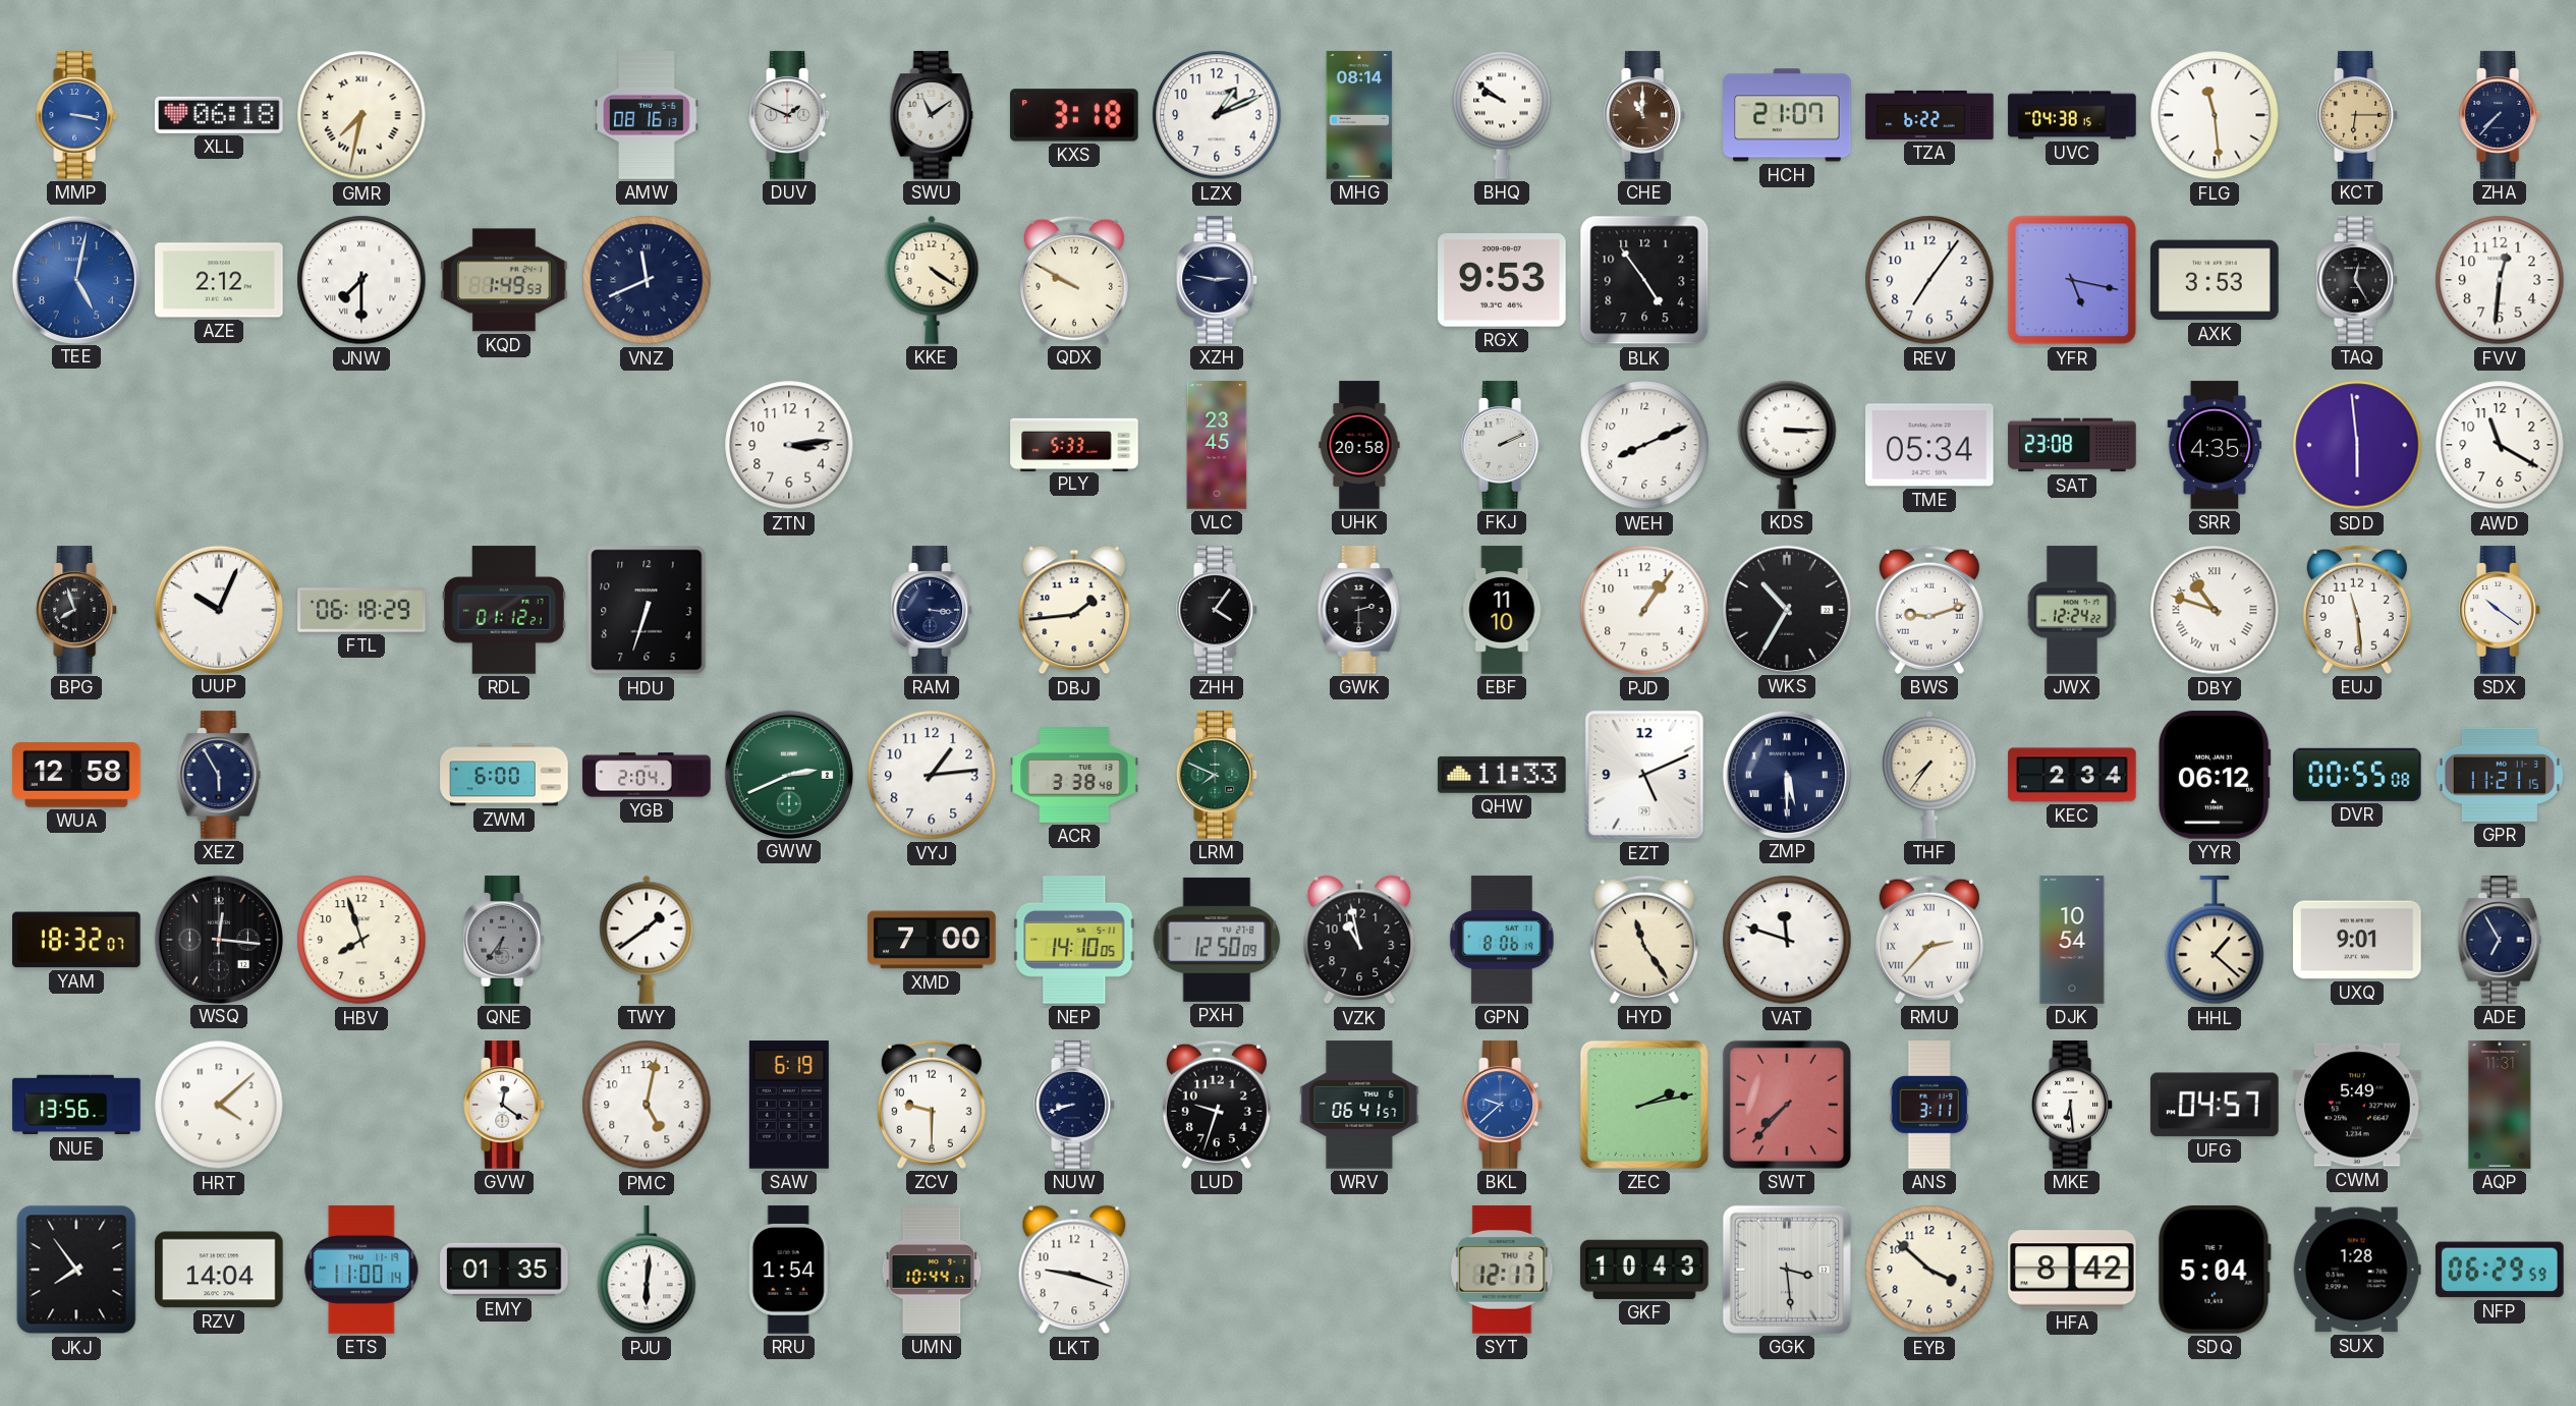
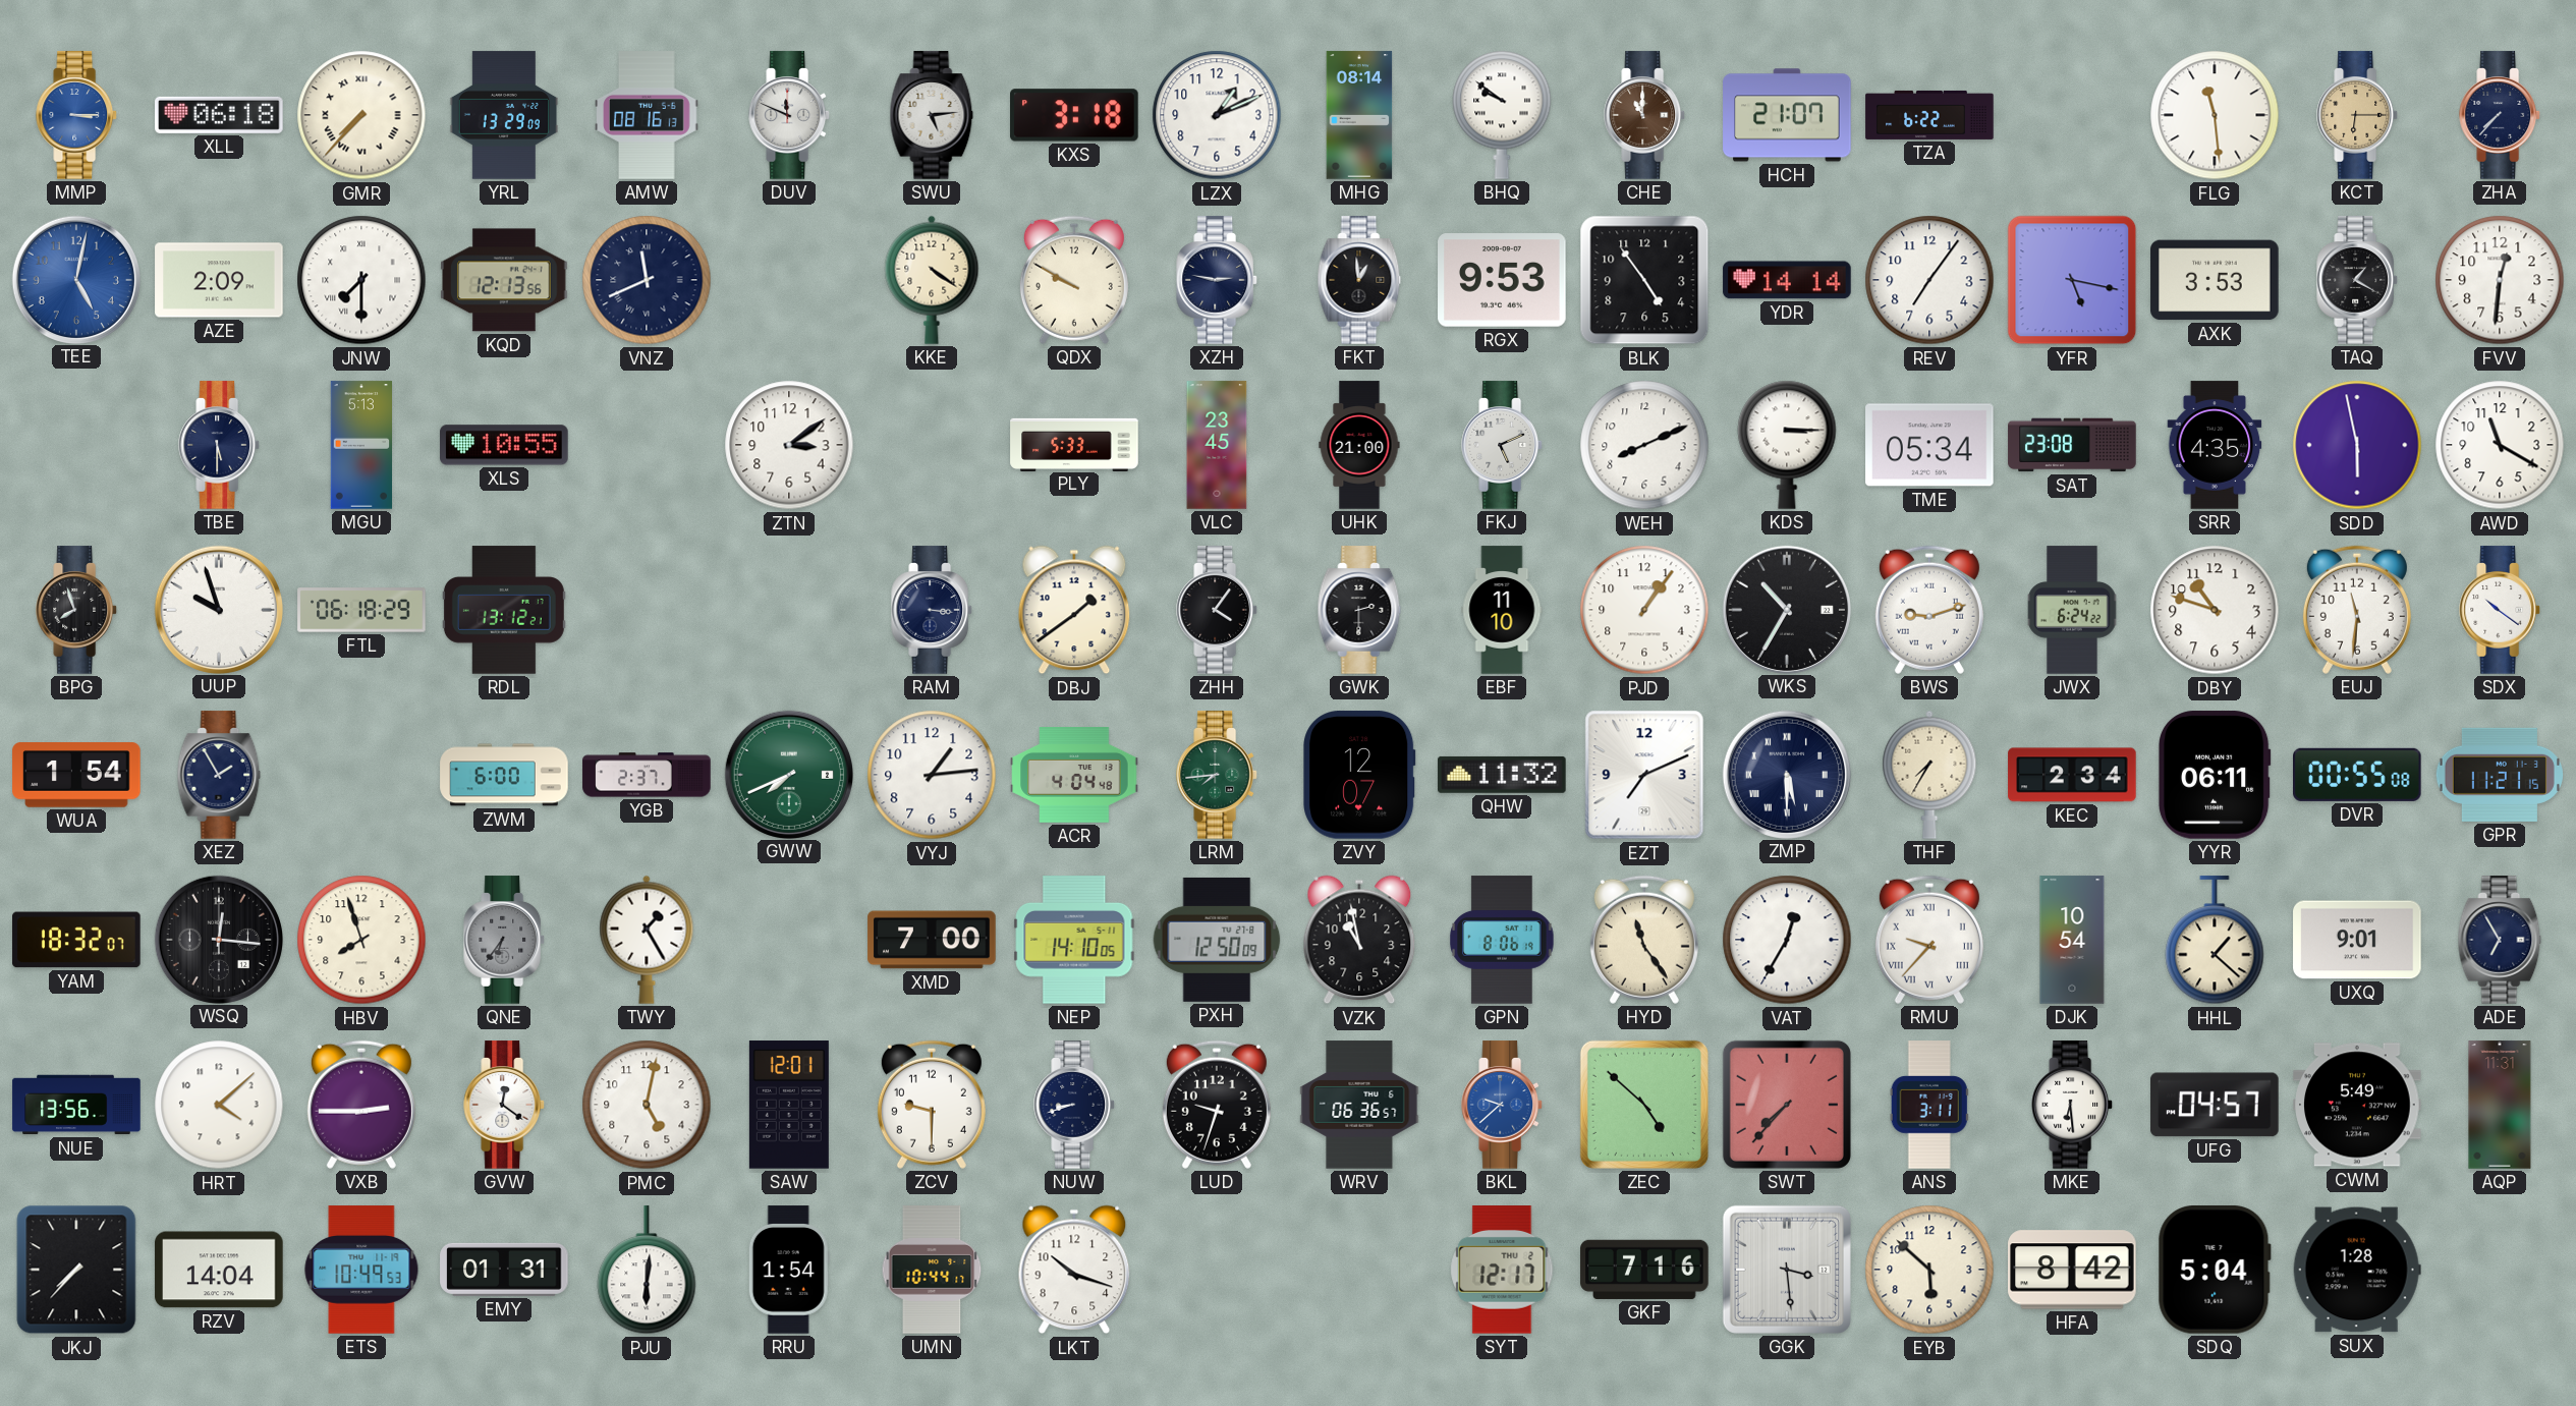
MMP: 3:17 -> 3:15
GMR: 7:32 -> 7:37
YRL: none -> 13:29
DUV: 1:49 -> 11:49
SWU: 11:09 -> 5:14
UVC: 04:38 -> none
AZE: 2:12 -> 2:09
KQD: 1:49 -> 12:13
FKT: none -> 12:59
YDR: none -> 14:14
TAQ: 12:25 -> 1:20
TBE: none -> 5:30
MGU: none -> 5:13
XLS: none -> 10:55
ZTN: 3:14 -> 3:09
UHK: 20:58 -> 21:00
FKJ: 2:11 -> 5:11
SDD: 5:59 -> 5:58
UUP: 10:04 -> 9:57
RDL: 01:12 -> 13:12
HDU: 6:33 -> none
DBJ: 1:44 -> 1:39
JWX: 12:24 -> 6:24
DBY numerals: Roman -> Arabic
EUJ: 11:29 -> 11:31
WUA: 12:58 -> 1:54
XEZ: 5:55 -> 1:55
YGB: 2:04 -> 2:37
GWW: 2:41 -> 7:41
ACR: 3:38 -> 4:04
LRM: 7:49 -> 7:44
ZVY: none -> 12:07
QHW: 11:33 -> 11:32
EZT: 5:11 -> 7:11
THF: 7:36 -> 7:35
YYR: 06:12 -> 06:11
TWY: 1:39 -> 1:25
VAT: 11:48 -> 12:35
RMU: 2:37 -> 9:37
VXB: none -> 2:45
SAW: 6:19 -> 12:01
WRV: 06:41 -> 06:36
ZEC: 2:13 -> 4:52
JKJ: 7:54 -> 7:37
ETS: 11:00 -> 10:49
EMY: 01:35 -> 01:31
LKT: 9:18 -> 10:18
GKF: 10:43 -> 7:16
EYB: 3:52 -> 5:52
NFP: 06:29 -> none
